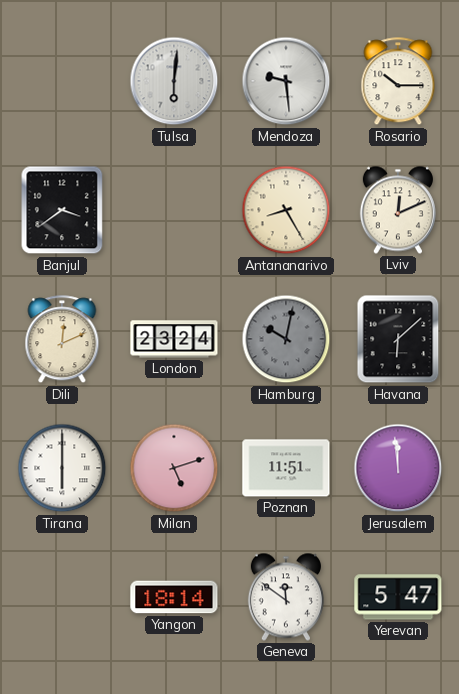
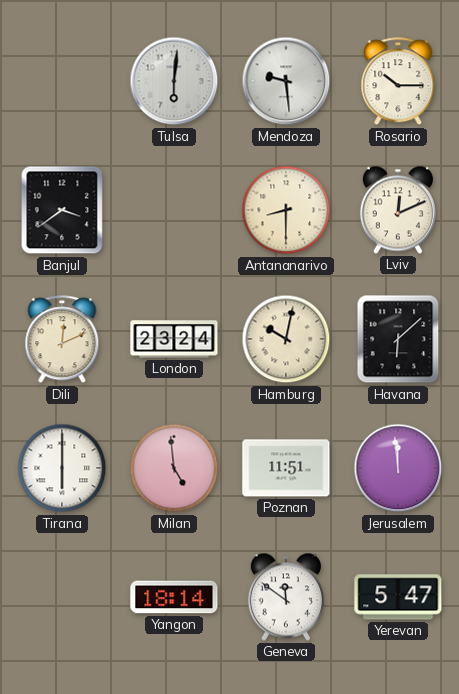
Antananarivo: 8:25 -> 8:30
Hamburg dial: grey -> cream
Milan: 5:12 -> 4:59
